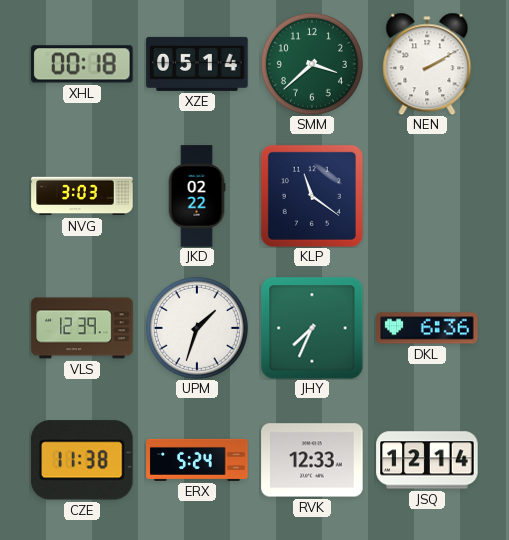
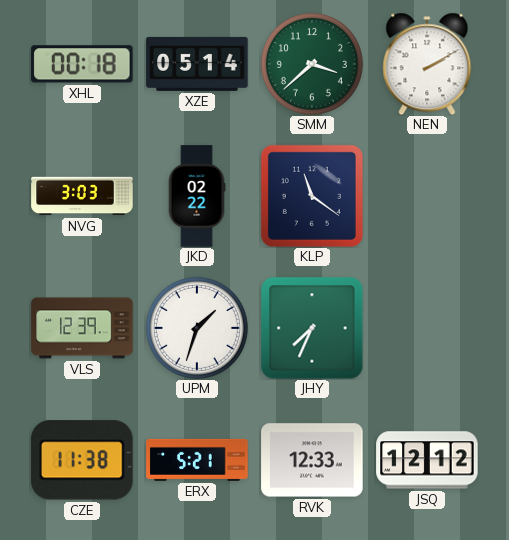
DKL: 6:36 -> none
ERX: 5:24 -> 5:21
JSQ: 12:14 -> 12:12
